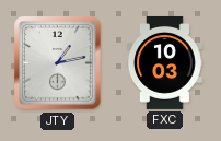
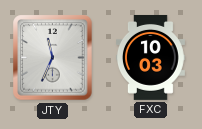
JTY: 1:13 -> 11:34
